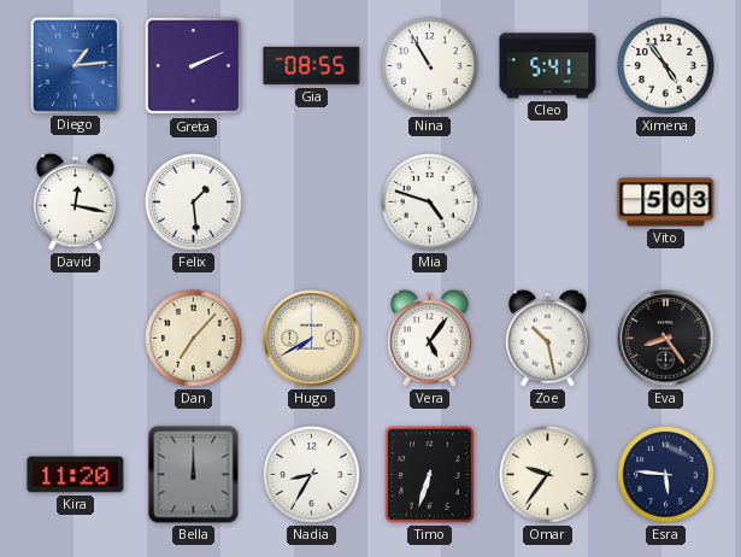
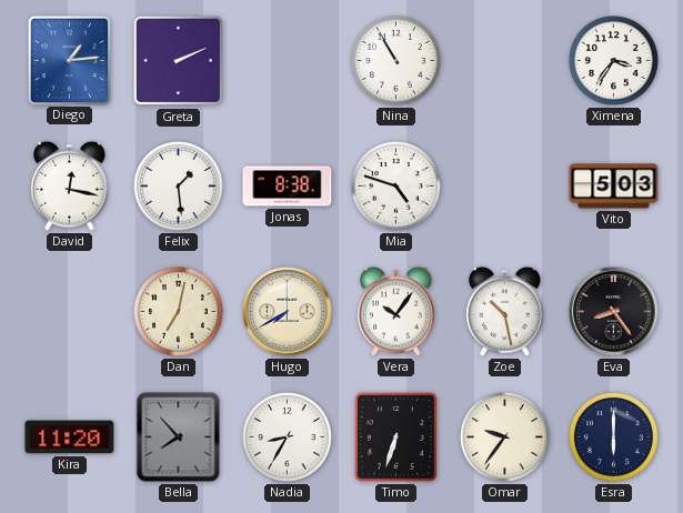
Gia: 08:55 -> none
Cleo: 5:41 -> none
Ximena: 4:54 -> 3:36
Jonas: none -> 8:38
Dan: 7:07 -> 7:02
Vera: 5:06 -> 10:06
Bella: 12:00 -> 7:53
Esra: 5:46 -> 6:00
